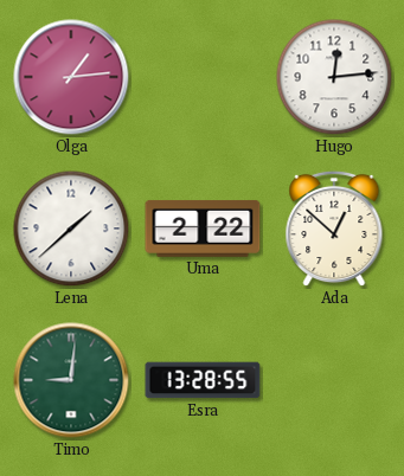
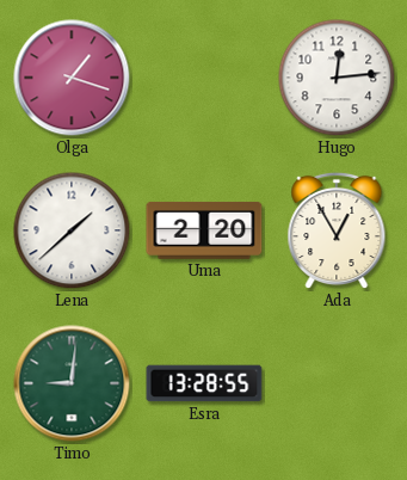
Olga: 1:14 -> 1:18
Uma: 2:22 -> 2:20
Ada: 12:52 -> 12:55
